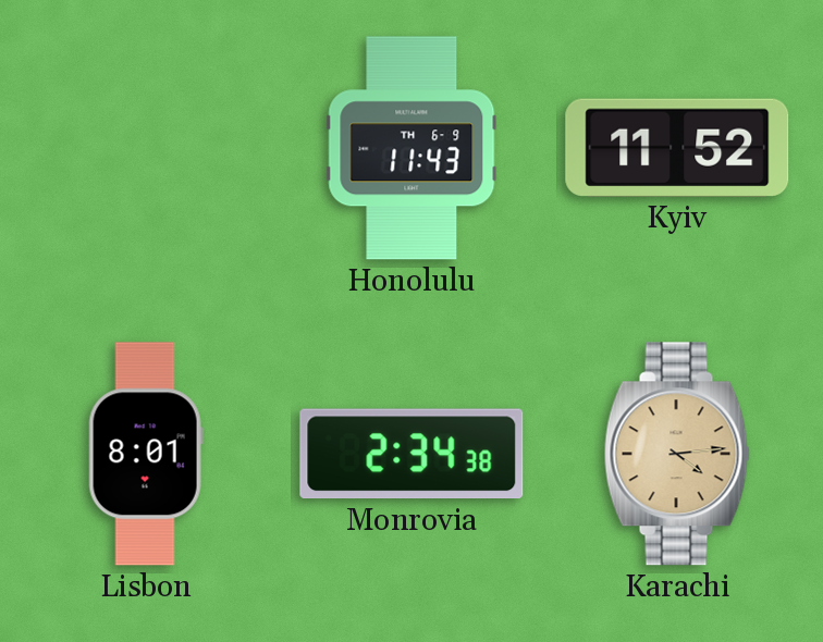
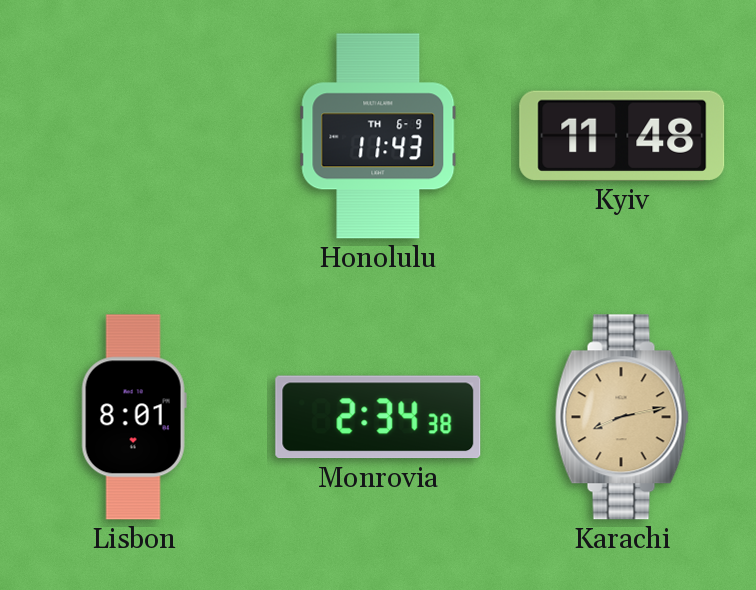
Kyiv: 11:52 -> 11:48
Karachi: 4:14 -> 8:13
